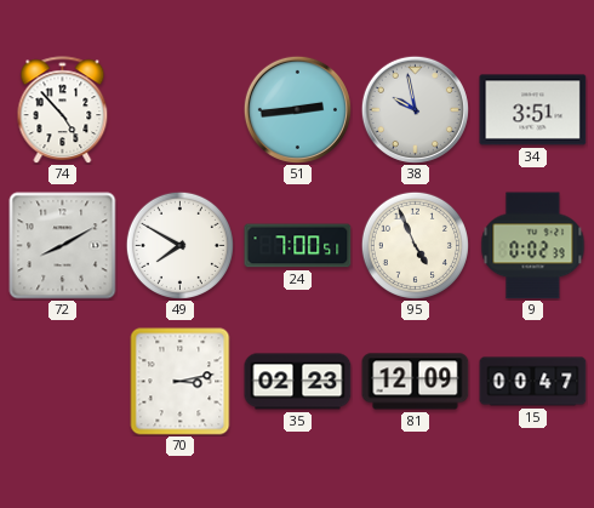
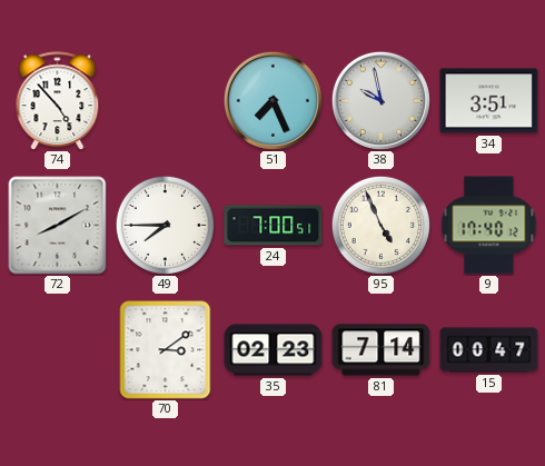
51: 2:44 -> 7:26
49: 7:50 -> 7:45
9: 0:02 -> 17:40
70: 3:13 -> 3:09
81: 12:09 -> 7:14
